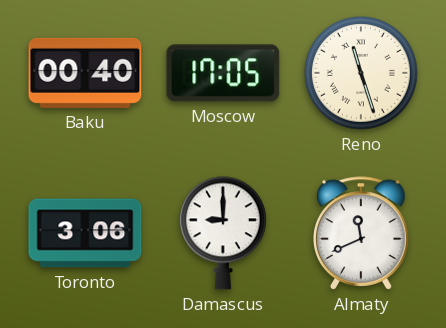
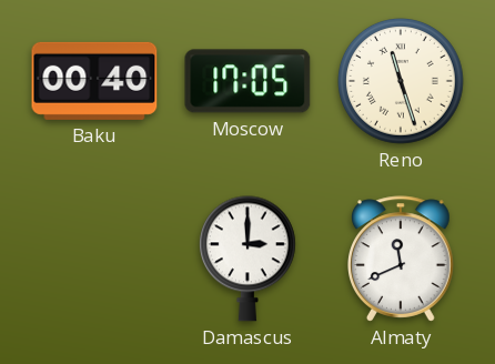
Toronto: 3:06 -> none
Damascus: 9:00 -> 3:00
